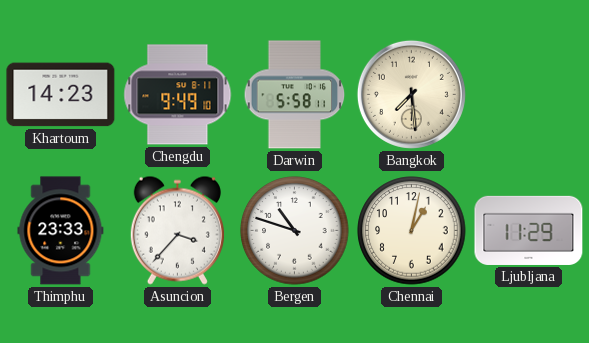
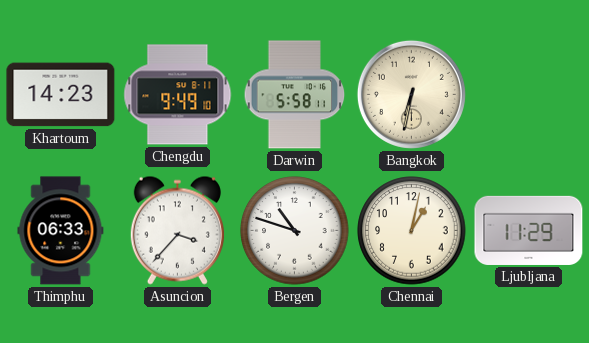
Bangkok: 7:29 -> 6:32
Thimphu: 23:33 -> 06:33
